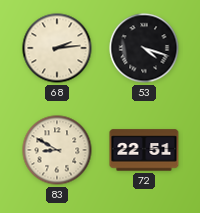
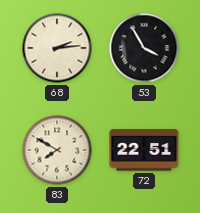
53: 4:18 -> 3:55
83: 8:50 -> 7:50
